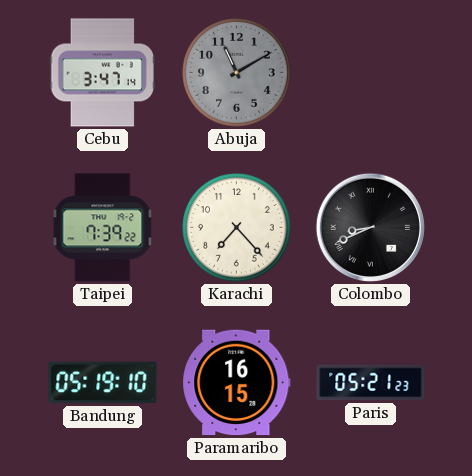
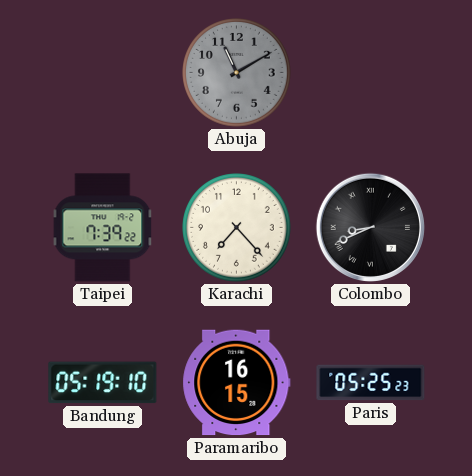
Cebu: 3:47 -> none
Paris: 05:21 -> 05:25
